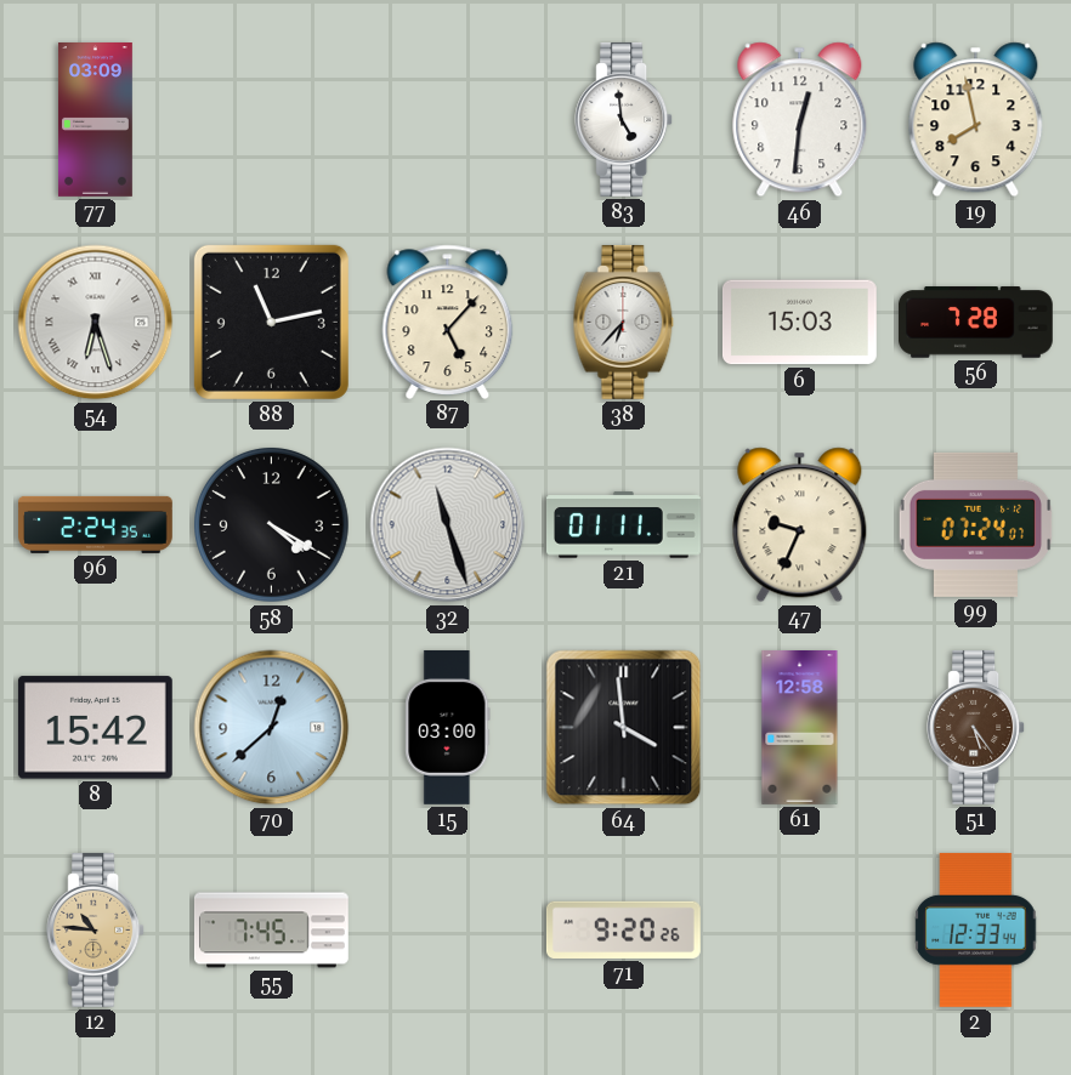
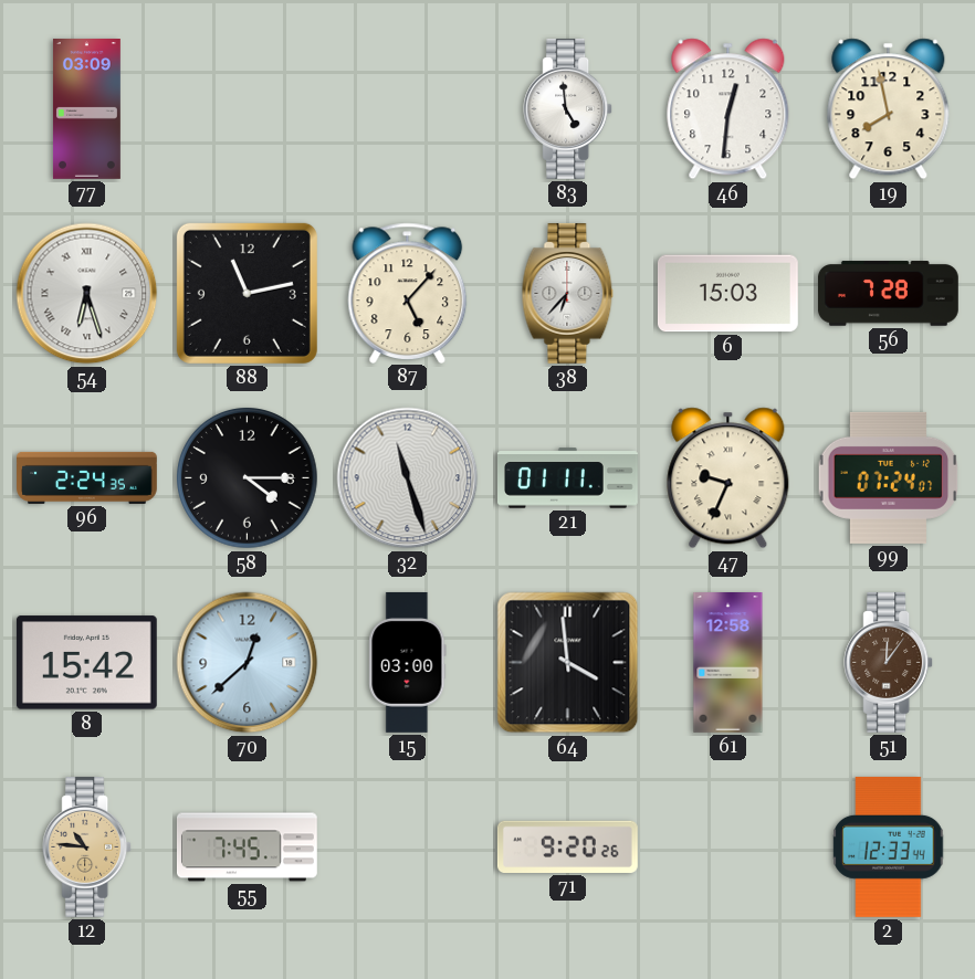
58: 4:20 -> 4:15
51: 5:24 -> 12:06
